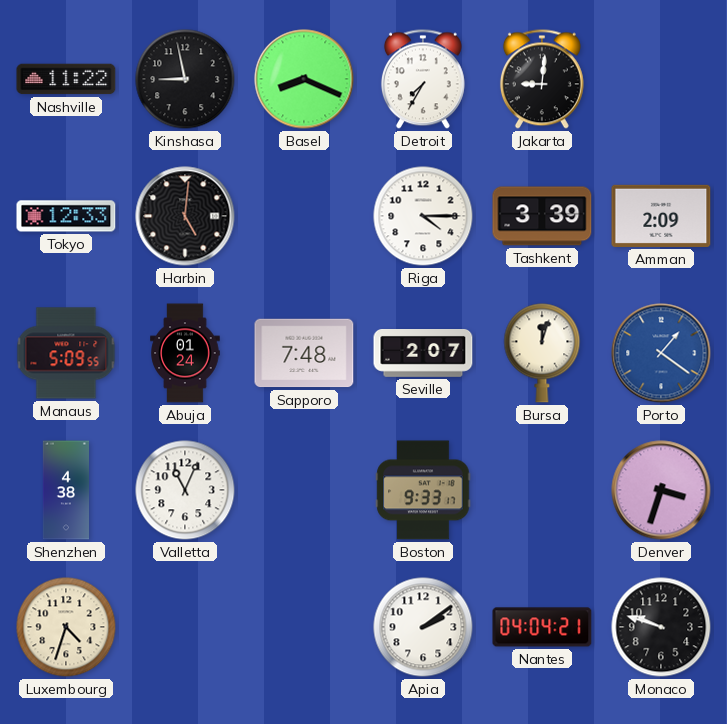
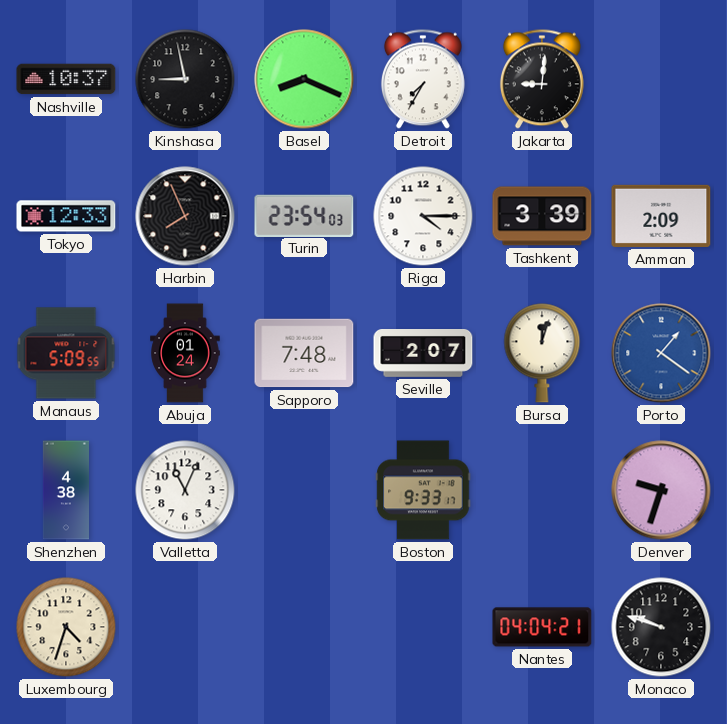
Nashville: 11:22 -> 10:37
Harbin: 5:01 -> 7:56
Turin: none -> 23:54
Denver: 3:33 -> 9:33
Apia: 2:09 -> none
